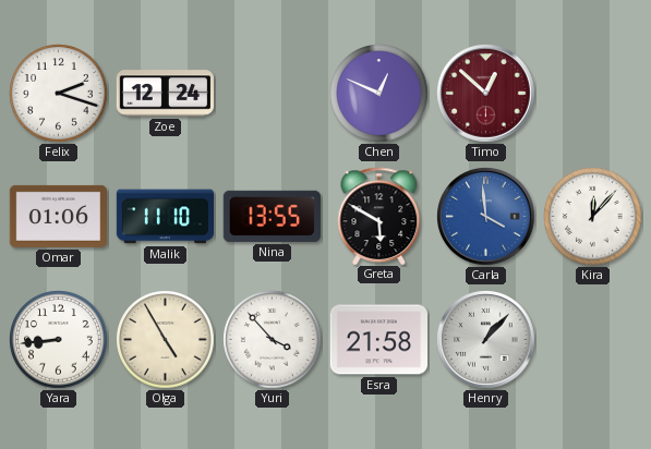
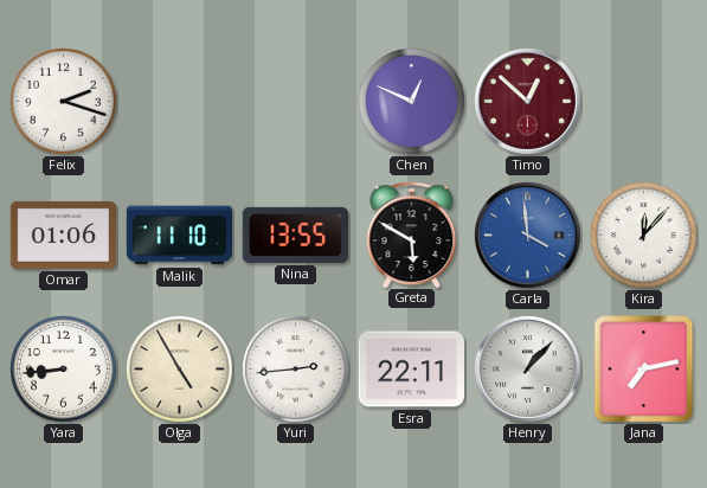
Zoe: 12:24 -> none
Yuri: 3:53 -> 2:44
Esra: 21:58 -> 22:11
Jana: none -> 7:13
